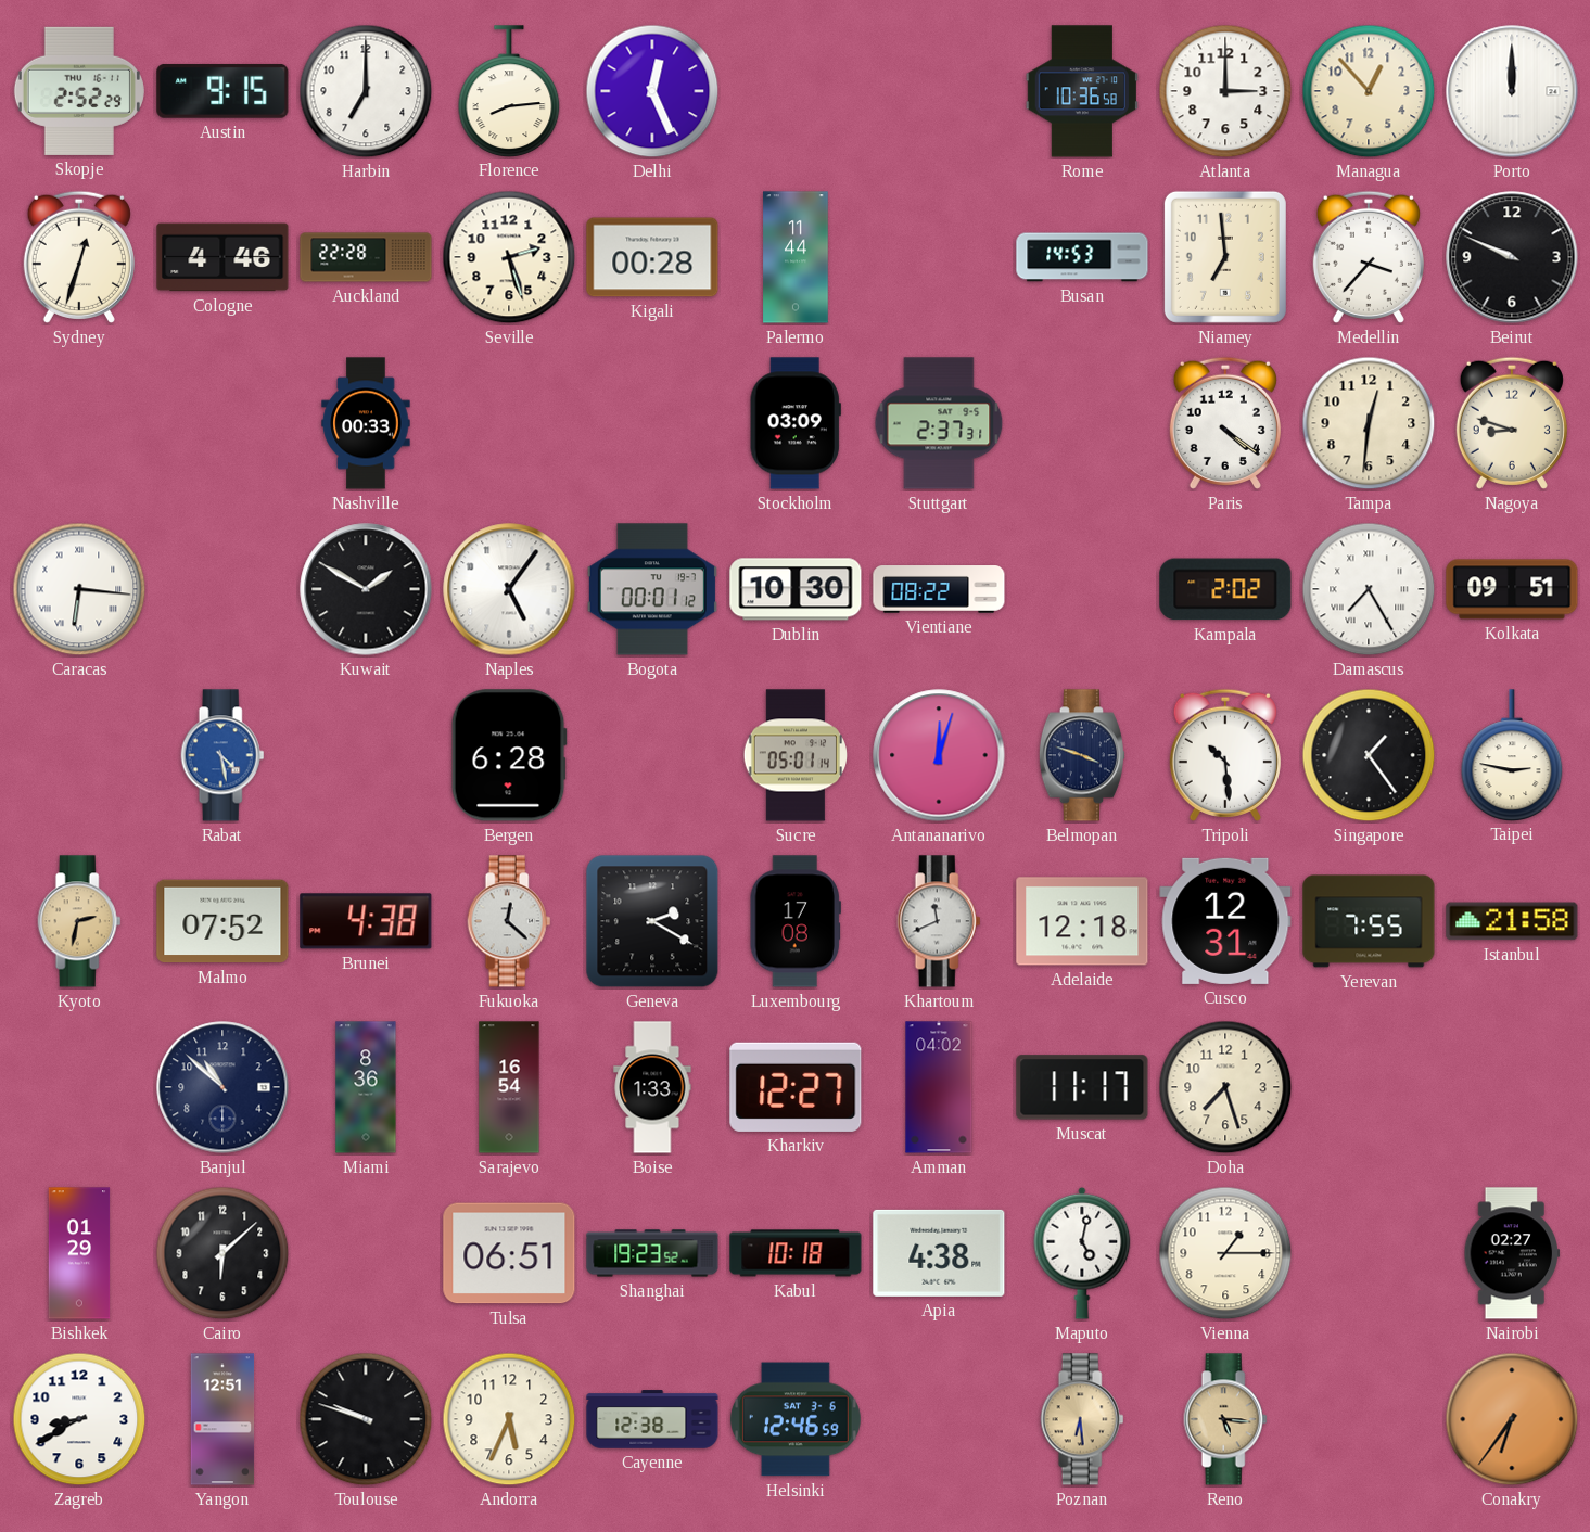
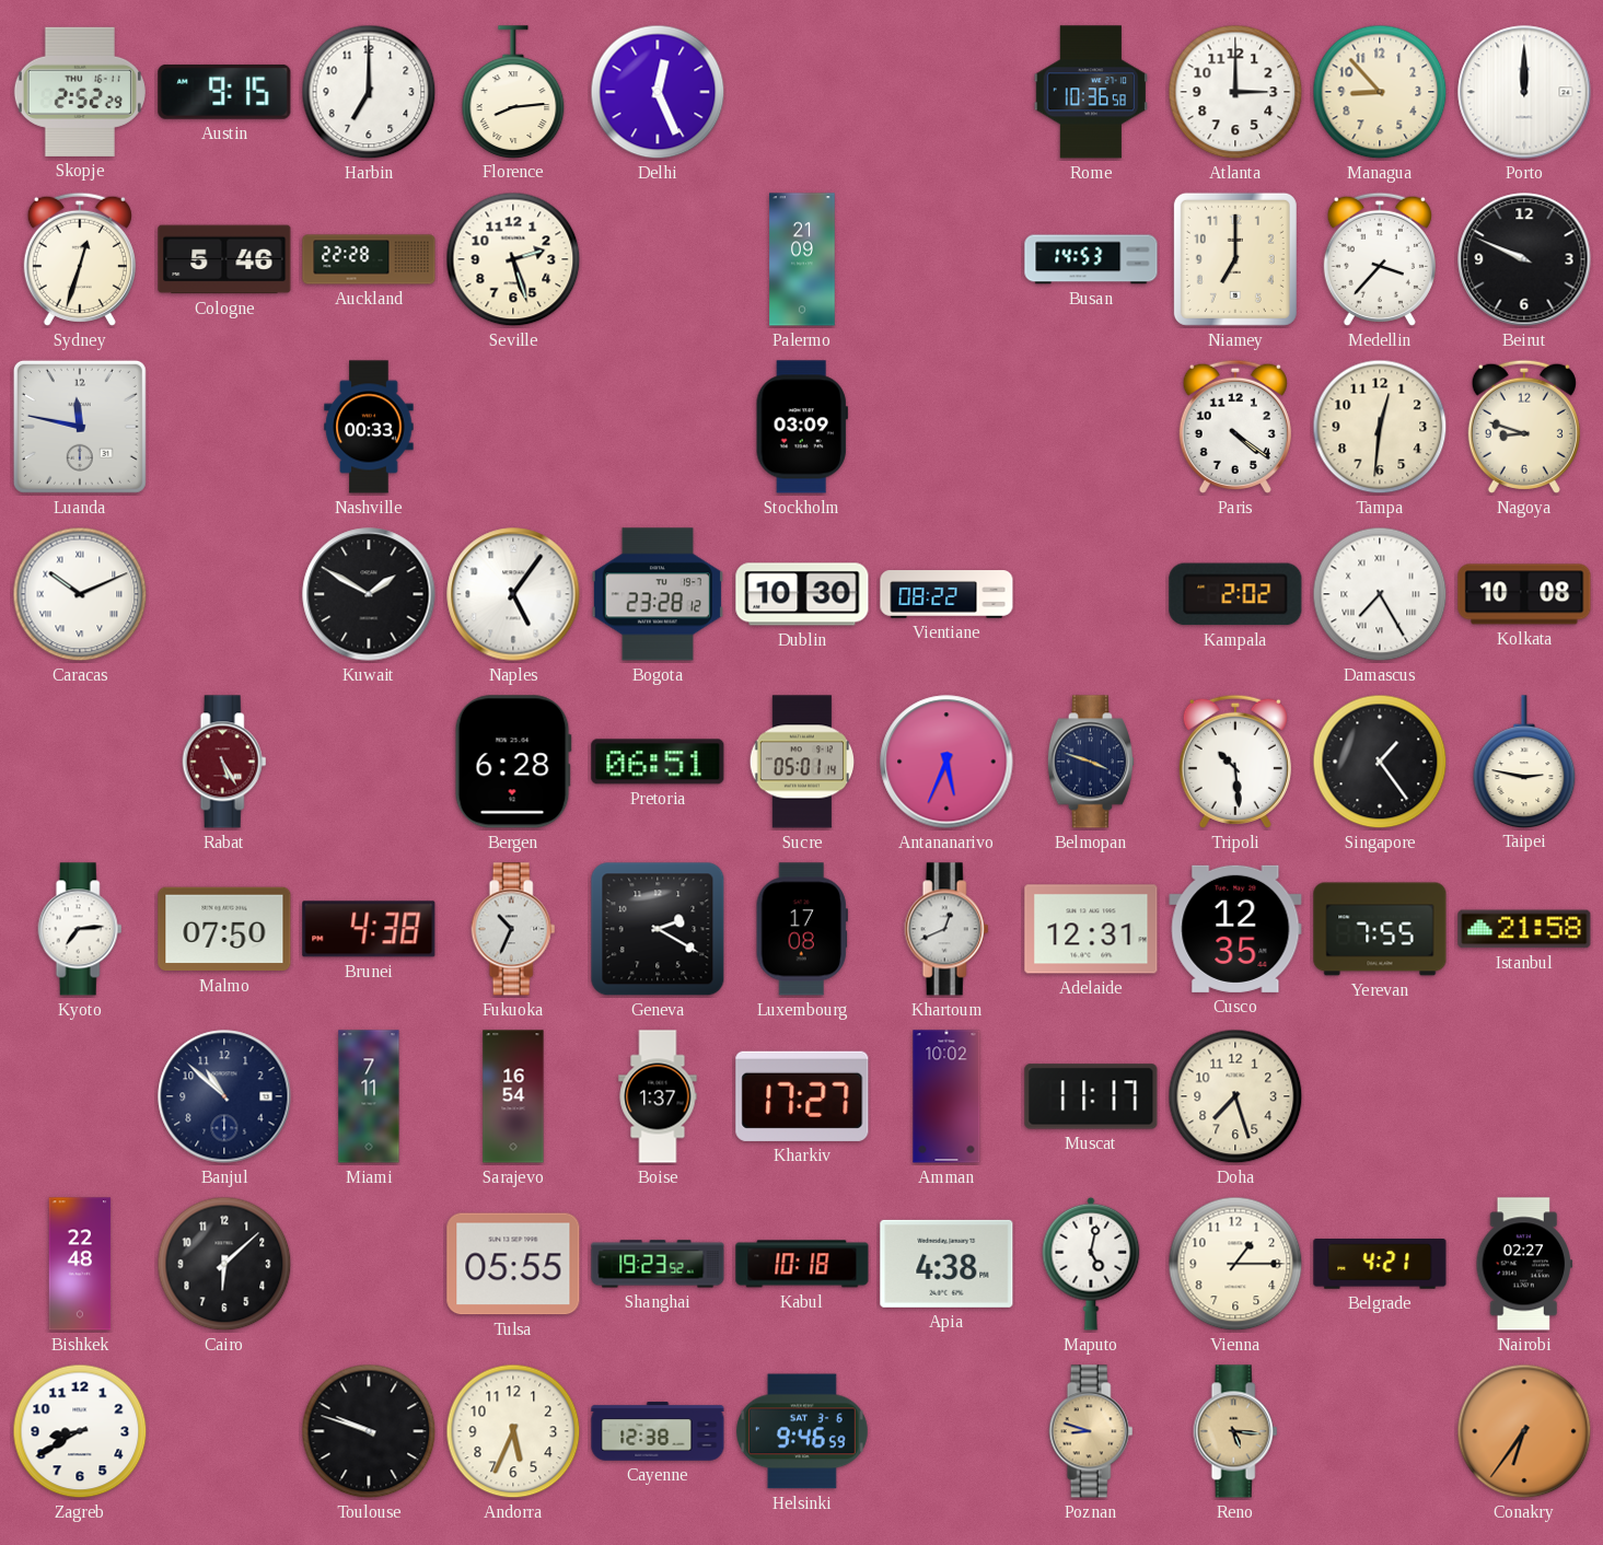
Managua: 12:53 -> 8:53
Cologne: 4:46 -> 5:46
Kigali: 00:28 -> none
Palermo: 11:44 -> 21:09
Niamey: 6:59 -> 7:00
Luanda: none -> 11:47
Stuttgart: 2:37 -> none
Caracas: 6:16 -> 10:11
Bogota: 00:01 -> 23:28
Kolkata: 09:51 -> 10:08
Rabat: 4:28 -> 5:25
Rabat dial: blue -> burgundy
Pretoria: none -> 06:51
Antananarivo: 12:03 -> 5:34
Kyoto: 2:32 -> 7:14
Kyoto dial: champagne -> white
Malmo: 07:52 -> 07:50
Fukuoka: 12:22 -> 10:34
Khartoum: 11:41 -> 12:41
Adelaide: 12:18 -> 12:31
Cusco: 12:31 -> 12:35
Miami: 8:36 -> 7:11
Boise: 1:33 -> 1:37
Kharkiv: 12:27 -> 17:27
Amman: 04:02 -> 10:02
Bishkek: 01:29 -> 22:48
Tulsa: 06:51 -> 05:55
Belgrade: none -> 4:21
Yangon: 12:51 -> none
Helsinki: 12:46 -> 9:46
Poznan: 6:29 -> 8:48
